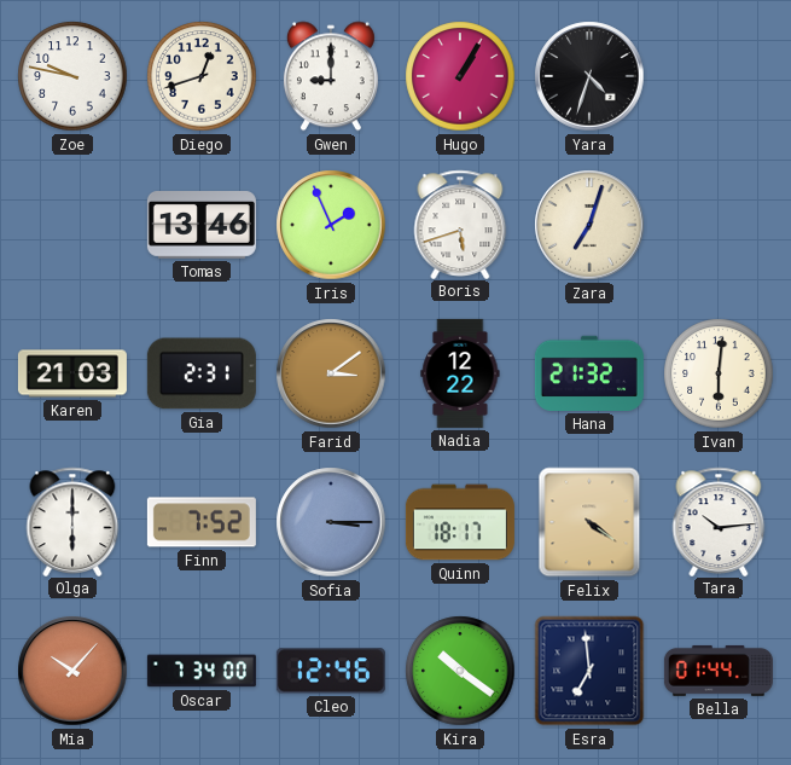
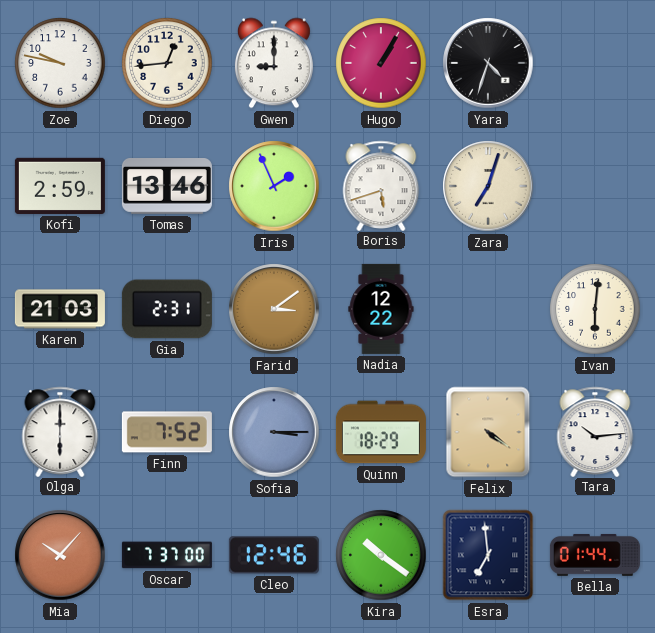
Diego: 12:42 -> 12:44
Kofi: none -> 2:59
Hana: 21:32 -> none
Quinn: 18:17 -> 18:29
Oscar: 7:34 -> 7:37
